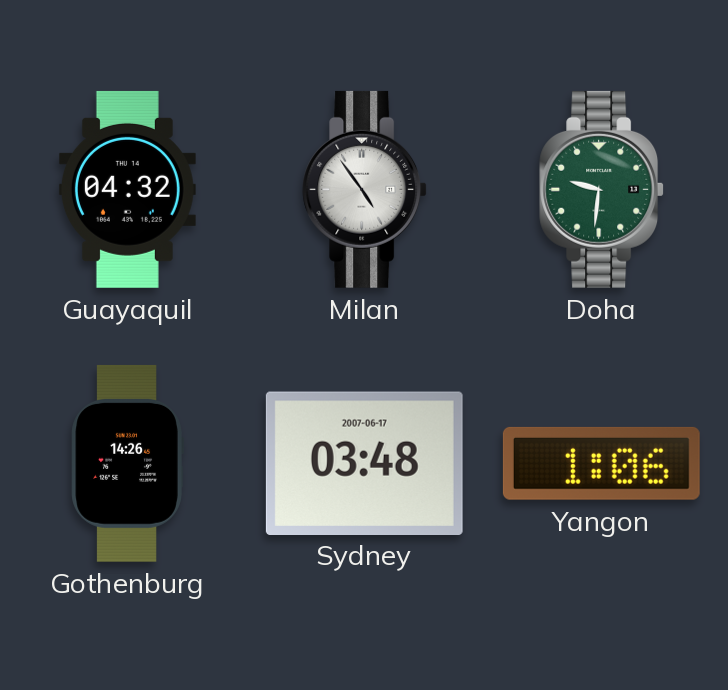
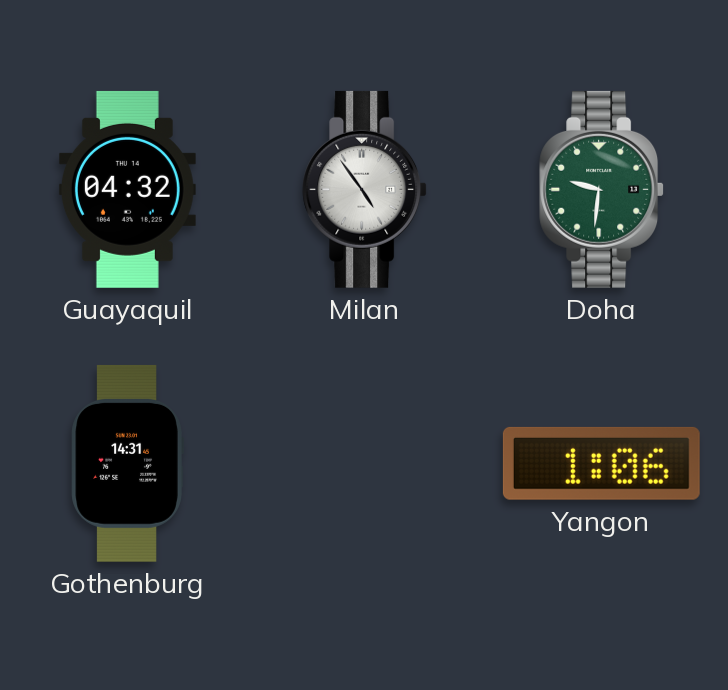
Gothenburg: 14:26 -> 14:31
Sydney: 03:48 -> none
